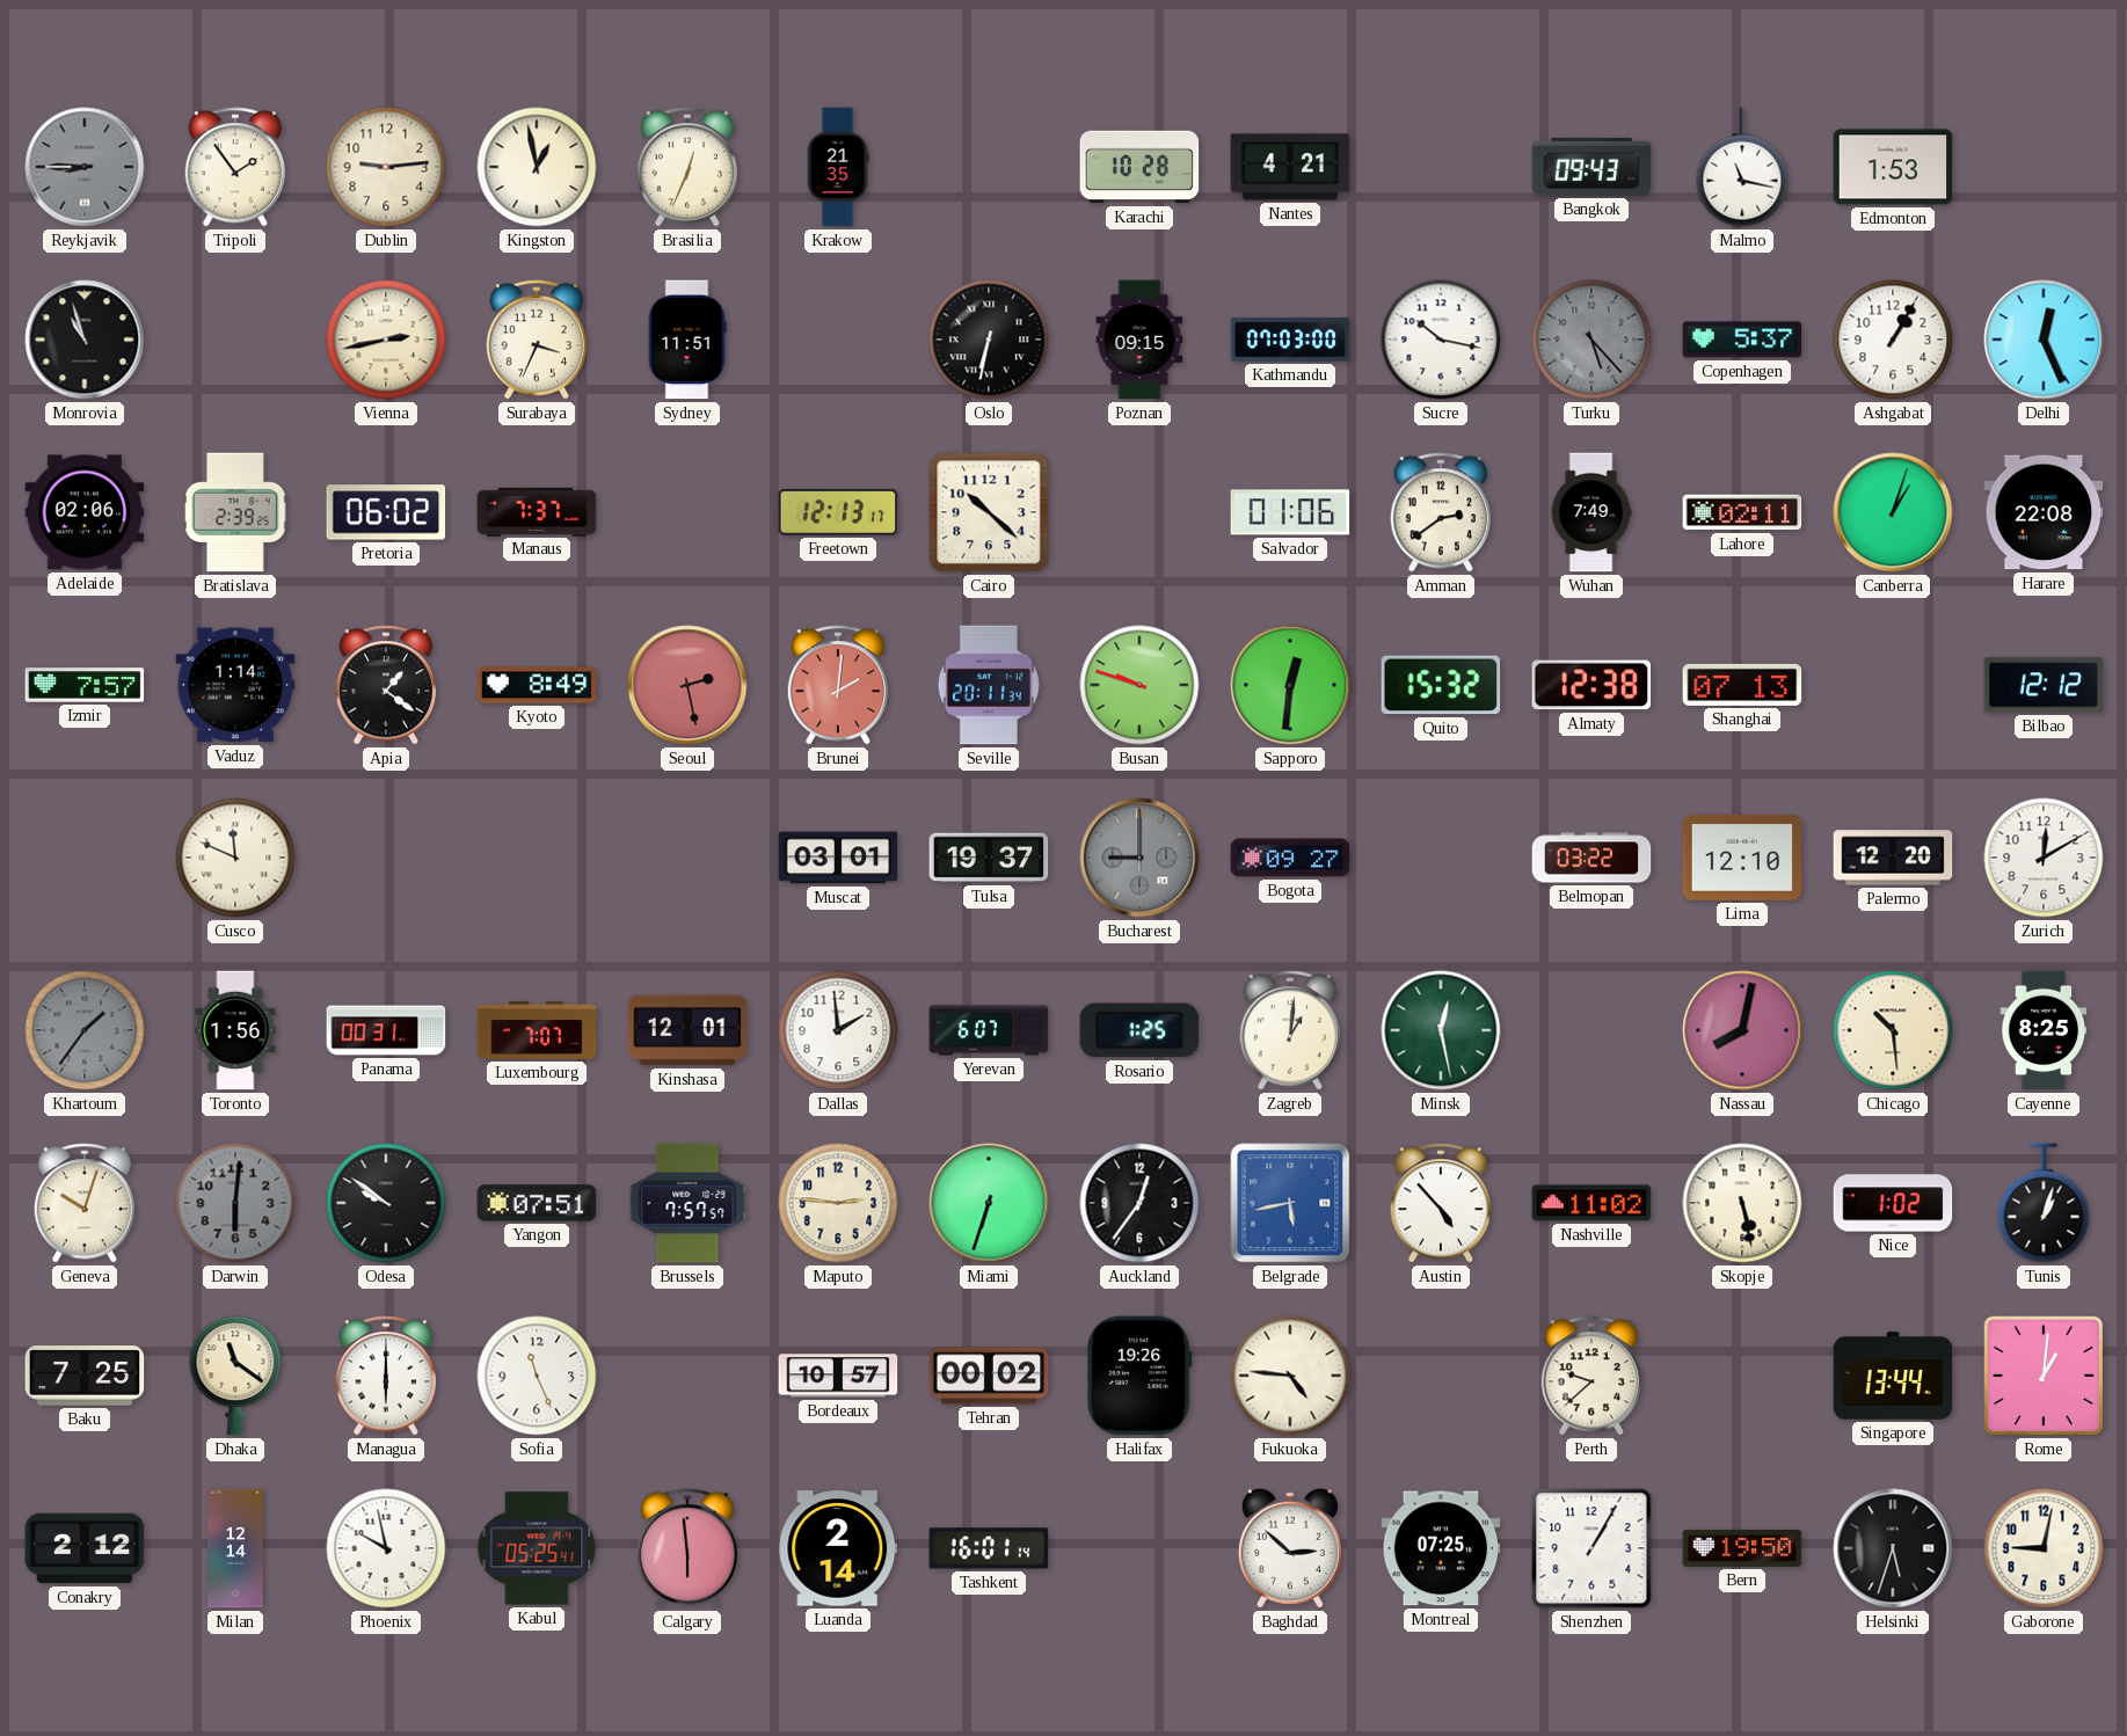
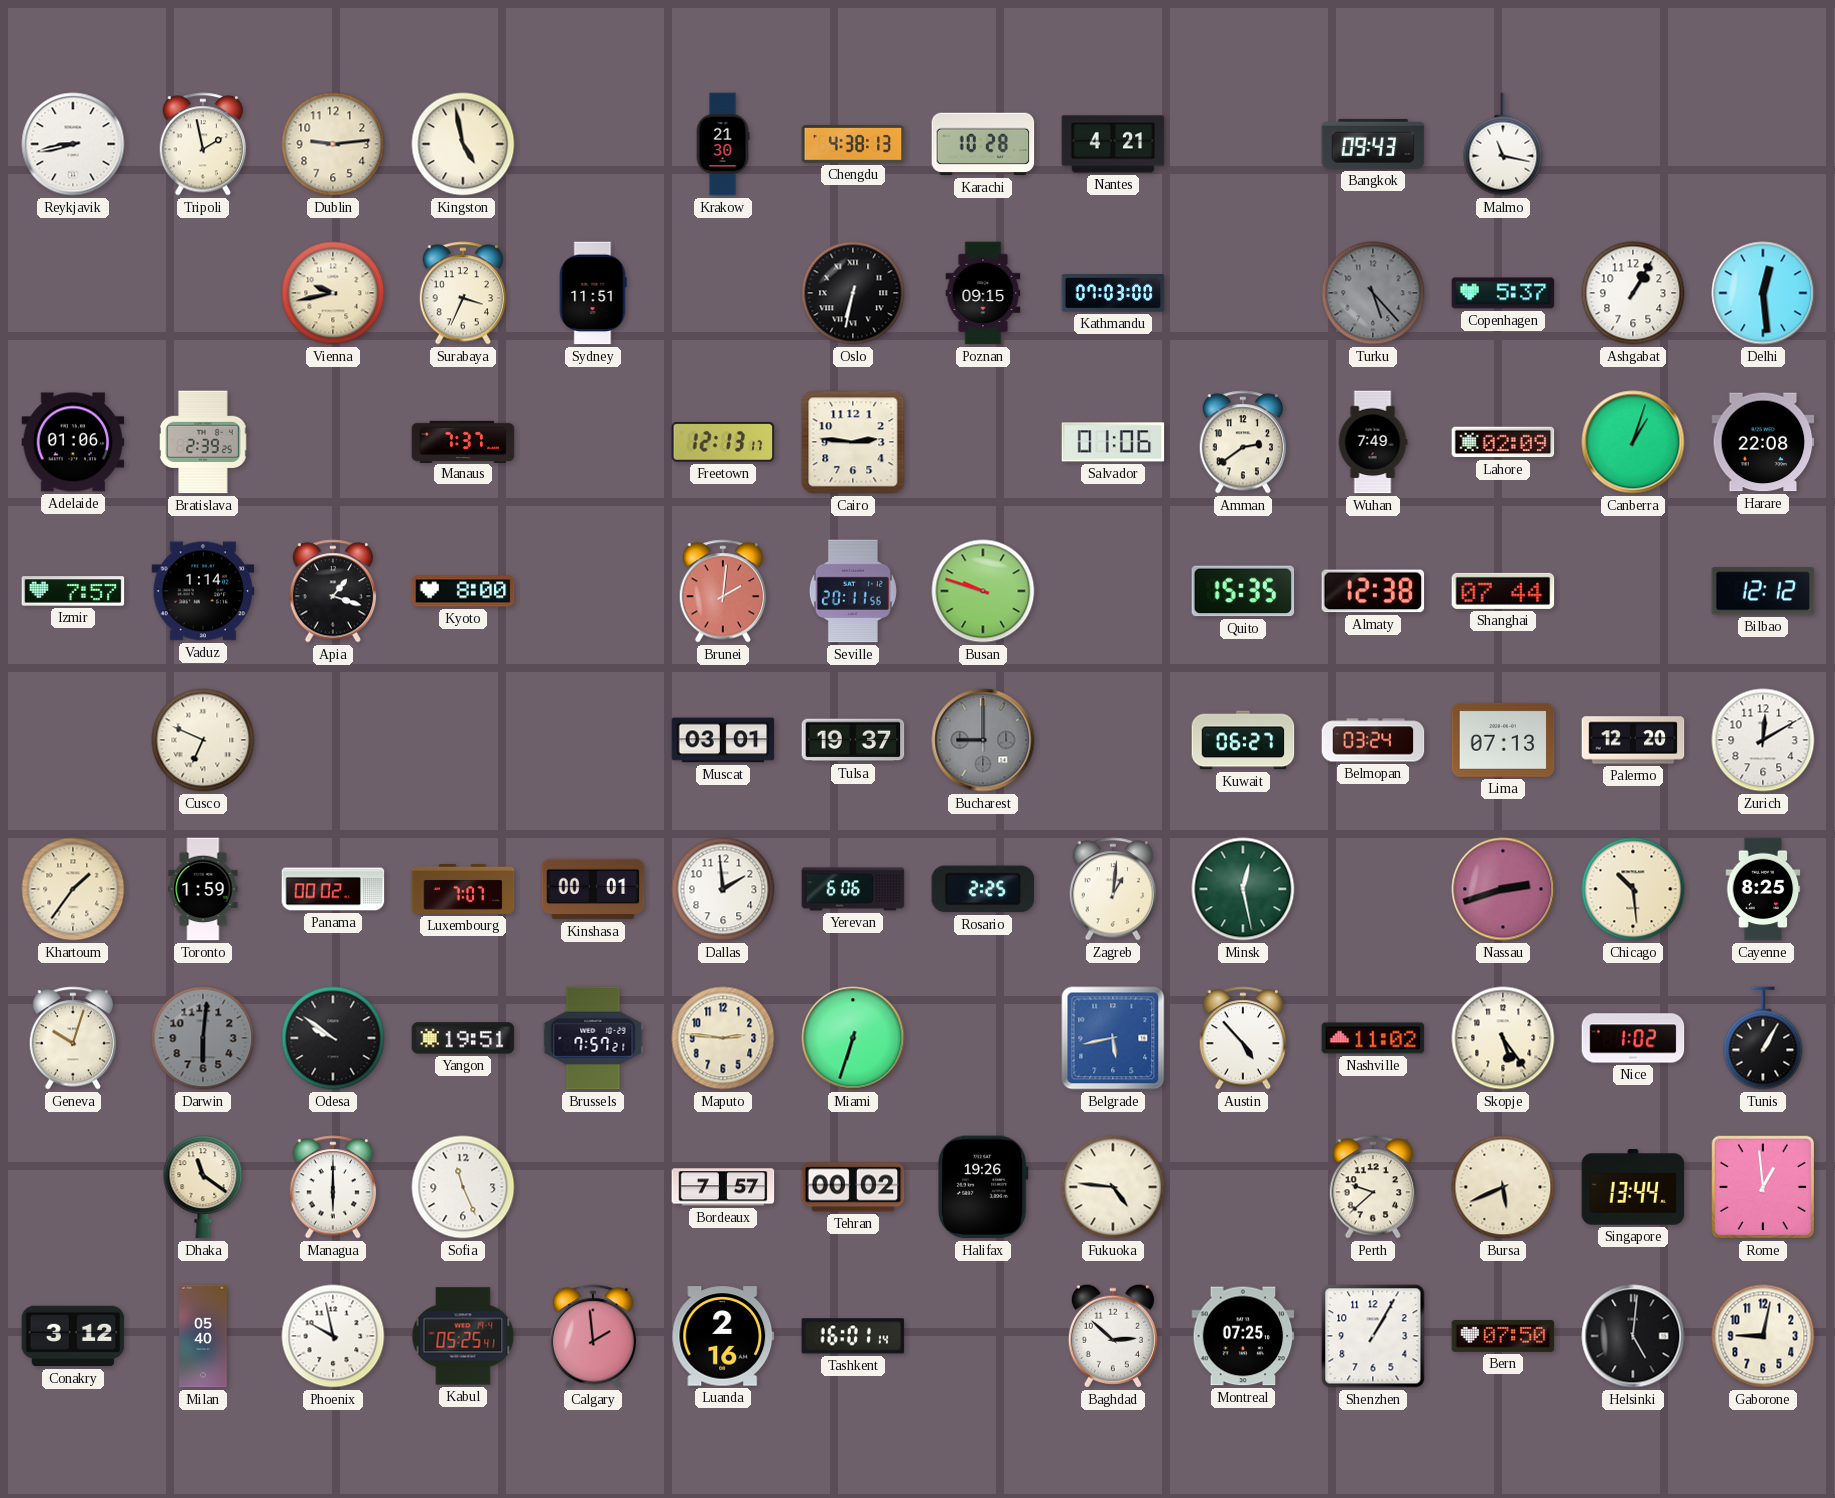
Reykjavik: 8:45 -> 8:43
Reykjavik dial: grey -> white
Tripoli: 1:54 -> 1:58
Kingston: 12:58 -> 4:58
Brasilia: 12:34 -> none
Krakow: 21:35 -> 21:30
Chengdu: none -> 4:38
Edmonton: 1:53 -> none
Monrovia: 10:57 -> none
Vienna: 2:43 -> 9:43
Sucre: 10:17 -> none
Delhi: 12:26 -> 12:29
Adelaide: 02:06 -> 01:06
Pretoria: 06:02 -> none
Cairo: 10:22 -> 2:46
Lahore: 02:11 -> 02:09
Apia: 1:21 -> 1:18
Kyoto: 8:49 -> 8:00
Seoul: 2:28 -> none
Seville: 20:11:34 -> 20:11:56
Sapporo: 12:31 -> none
Quito: 15:32 -> 15:35
Shanghai: 07:13 -> 07:44
Cusco: 11:49 -> 6:49
Bogota: 09:27 -> none
Kuwait: none -> 06:27
Belmopan: 03:22 -> 03:24
Lima: 12:10 -> 07:13
Khartoum dial: grey -> cream
Toronto: 1:56 -> 1:59
Panama: 00:31 -> 00:02
Kinshasa: 12:01 -> 00:01
Yerevan: 6:07 -> 6:06
Rosario: 1:25 -> 2:25
Nassau: 8:02 -> 2:42
Yangon: 07:51 -> 19:51
Brussels: 7:57:57 -> 7:57:21
Auckland: 12:36 -> none
Skopje: 5:28 -> 5:24
Tunis: 1:03 -> 1:05
Baku: 7:25 -> none
Bordeaux: 10:57 -> 7:57
Bursa: none -> 5:41
Rome: 1:01 -> 12:59
Conakry: 2:12 -> 3:12
Milan: 12:14 -> 05:40
Calgary: 5:59 -> 1:59
Luanda: 2:14 -> 2:16
Bern: 19:50 -> 07:50
Helsinki: 5:33 -> 5:01
